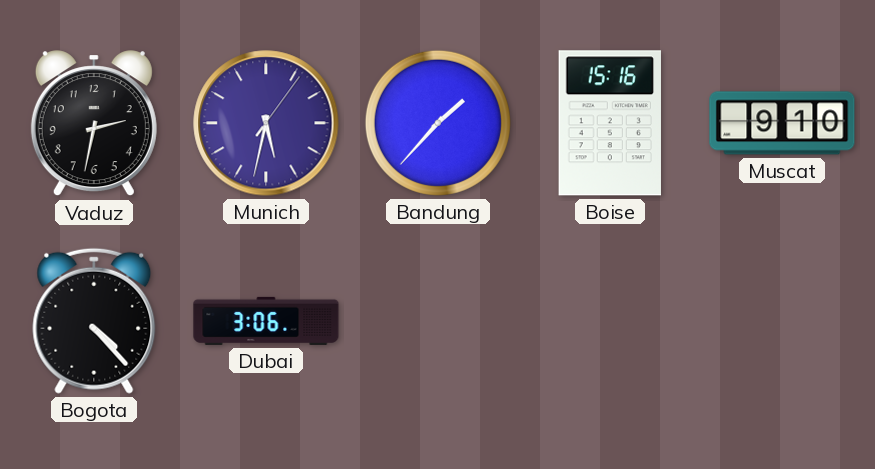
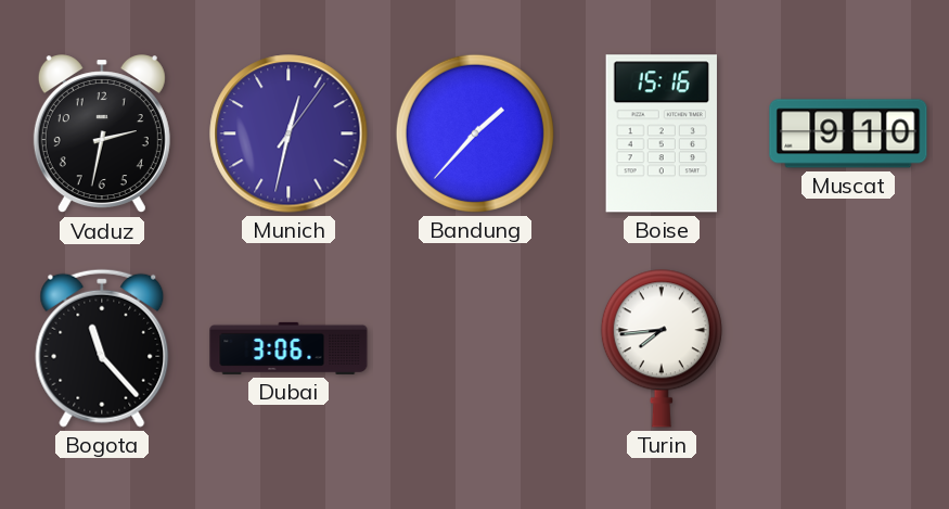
Munich: 5:32 -> 12:32
Bogota: 4:23 -> 11:23
Turin: none -> 7:44
